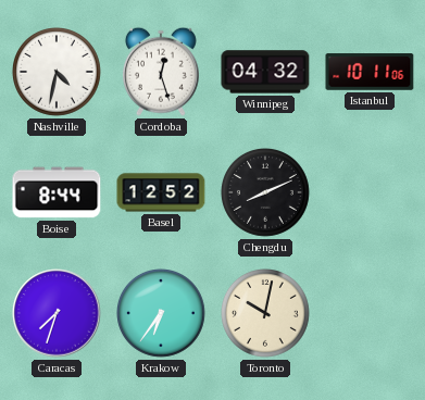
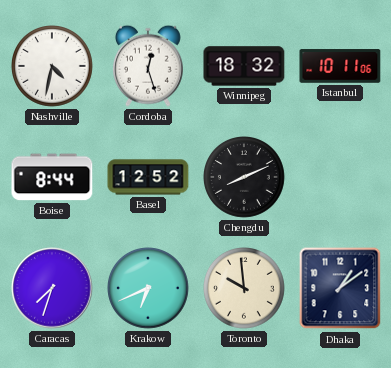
Winnipeg: 04:32 -> 18:32
Krakow: 6:36 -> 6:41
Toronto: 10:02 -> 9:59
Dhaka: none -> 1:09
